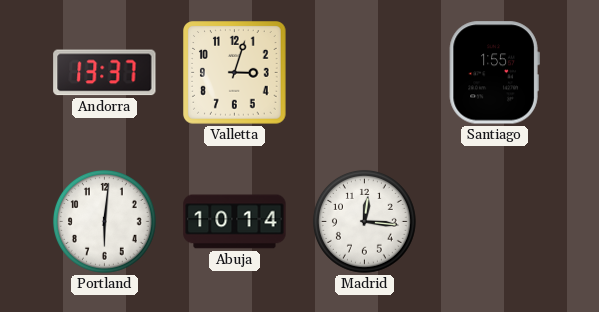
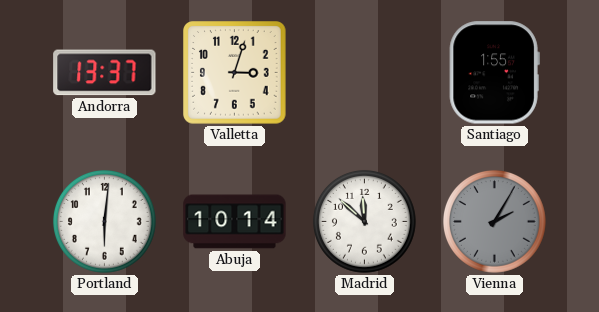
Madrid: 12:16 -> 11:52
Vienna: none -> 2:05
